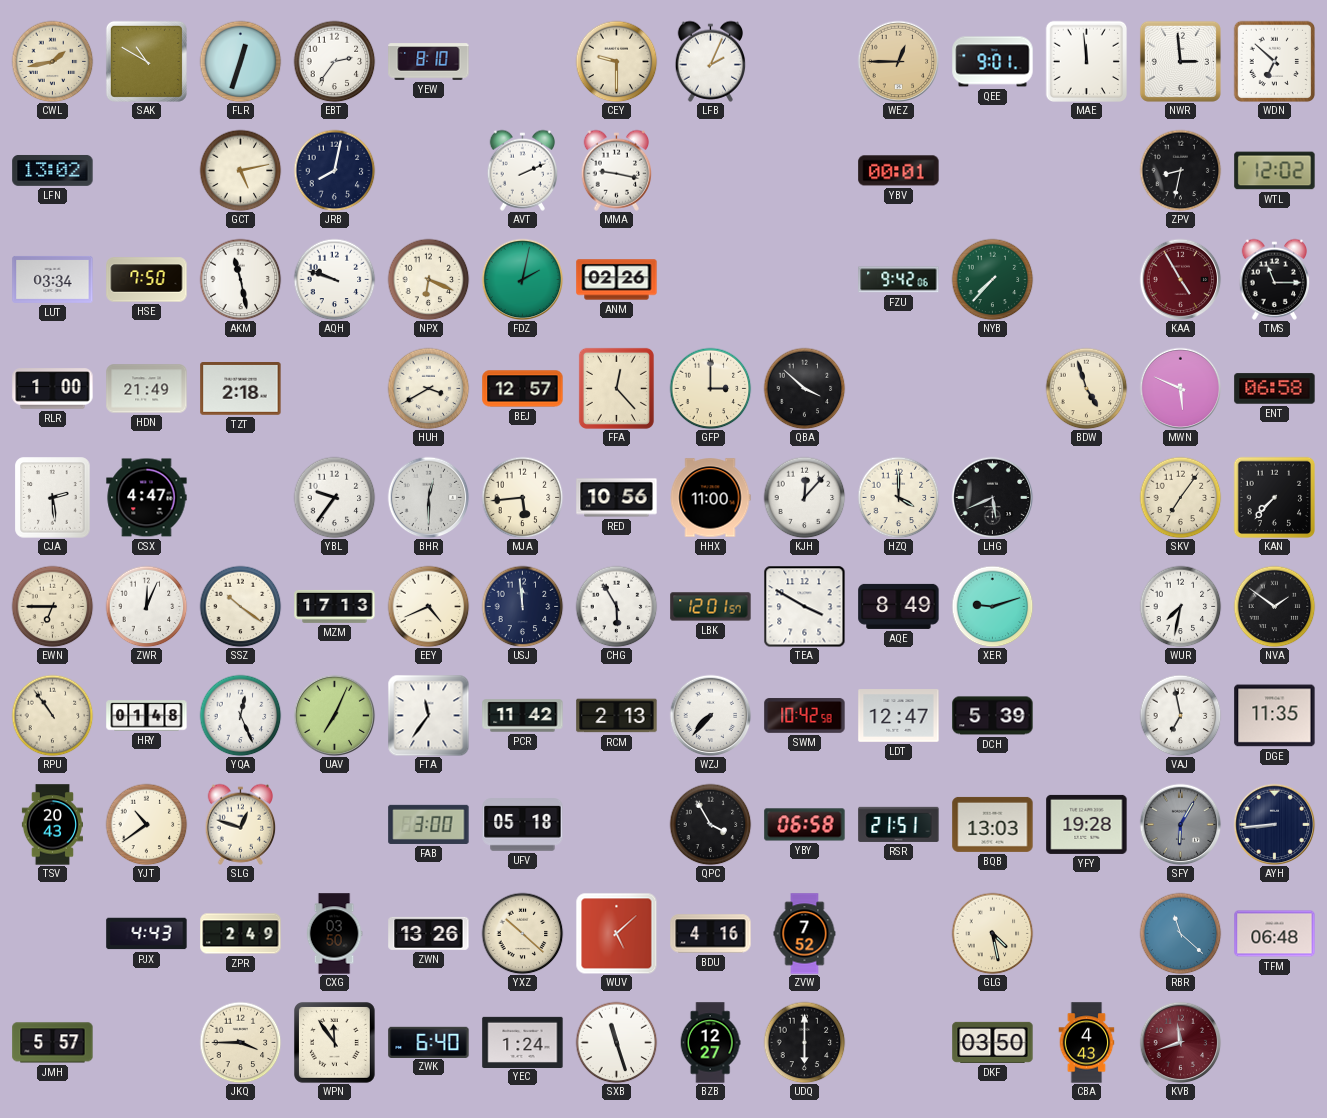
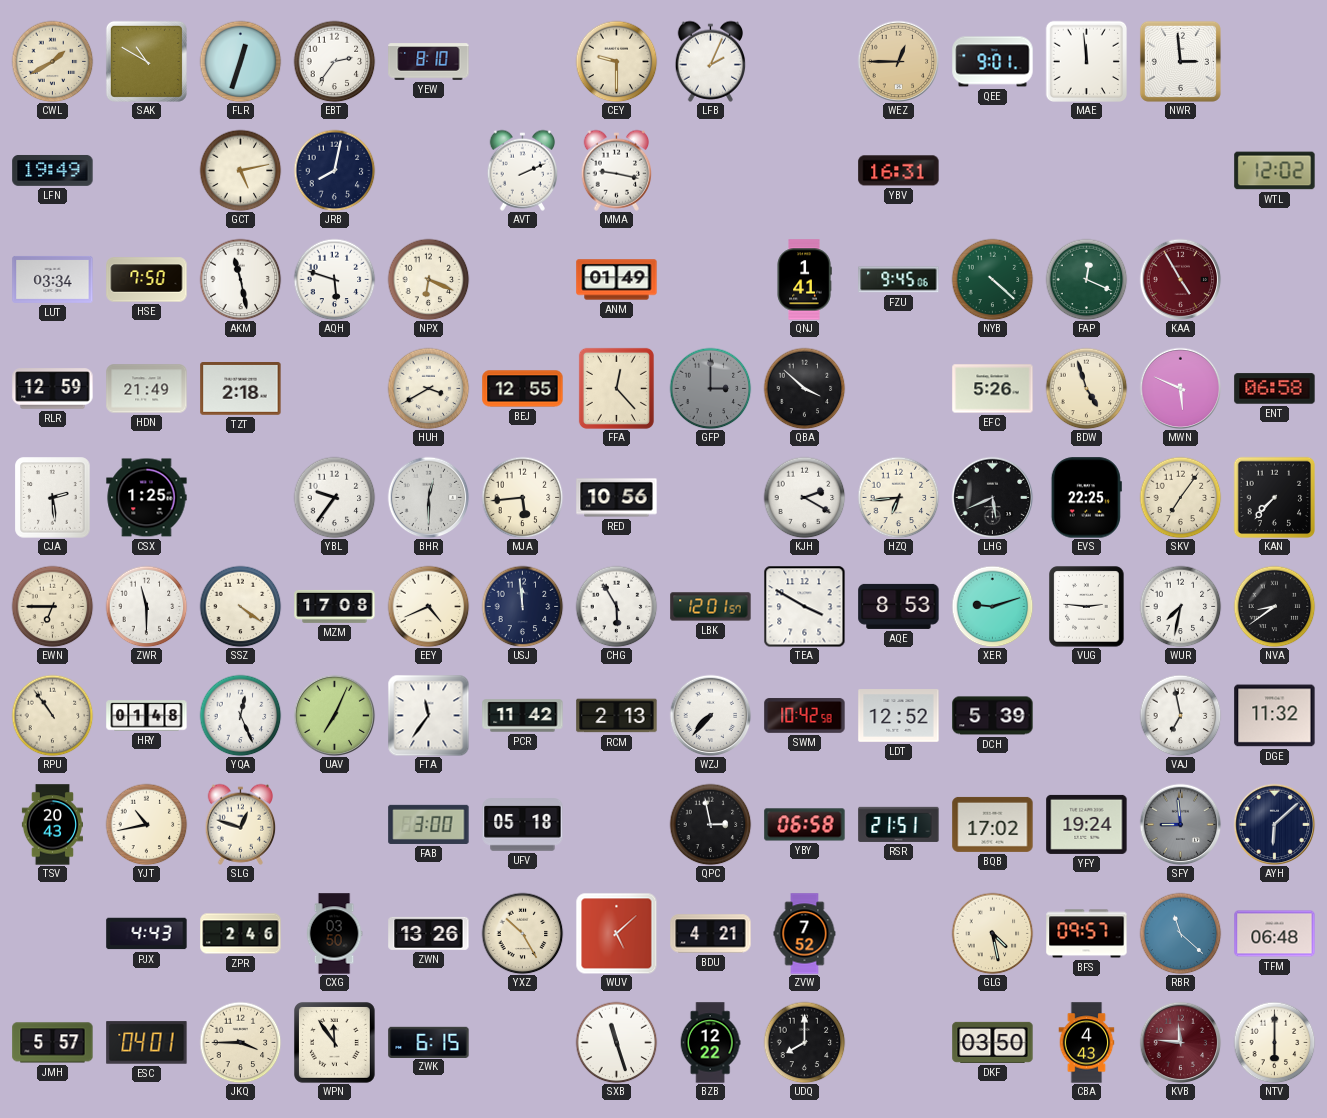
CWL: 1:43 -> 1:40
WDN: 6:52 -> none
LFN: 13:02 -> 19:49
YBV: 00:01 -> 16:31
ZPV: 8:32 -> none
AQH: 9:48 -> 5:48
FDZ: 2:02 -> none
ANM: 02:26 -> 01:49
QNJ: none -> 1:41
FZU: 9:42 -> 9:45
NYB: 7:37 -> 4:22
FAP: none -> 12:19
TMS: 11:15 -> none
RLR: 1:00 -> 12:59
BEJ: 12:57 -> 12:55
GFP dial: cream -> grey
EFC: none -> 5:26
CSX: 4:47 -> 1:25
HHX: 11:00 -> none
KJH: 12:07 -> 2:20
HZQ: 4:00 -> 6:44
EVS: none -> 22:25
ZWR: 12:04 -> 11:30
SSZ: 10:21 -> 4:21
MZM: 17:13 -> 17:08
AQE: 8:49 -> 8:53
VUG: none -> 2:46
NVA: 1:51 -> 8:39
LDT: 12:47 -> 12:52
DGE: 11:35 -> 11:32
YJT: 10:39 -> 10:43
QPC: 3:55 -> 2:58
BQB: 13:03 -> 17:02
YFY: 19:28 -> 19:24
SFY: 6:05 -> 8:59
AYH: 8:44 -> 6:08
ZPR: 2:49 -> 2:46
YXZ: 10:22 -> 10:25
BDU: 4:16 -> 4:21
BFS: none -> 09:57
ESC: none -> 04:01
ZWK: 6:40 -> 6:15
YEC: 1:24 -> none
BZB: 12:27 -> 12:22
UDQ: 6:00 -> 8:00
KVB: 11:42 -> 11:46
NTV: none -> 6:00
